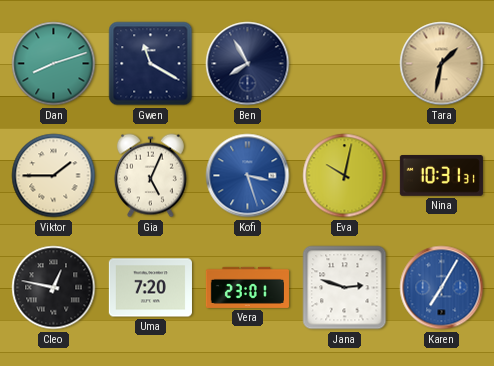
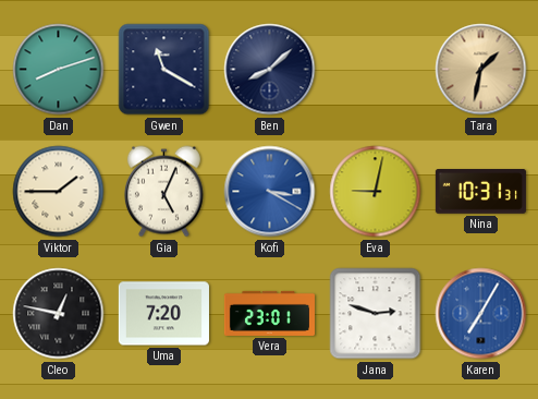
Ben: 7:55 -> 8:08
Kofi: 3:27 -> 3:20
Eva: 10:02 -> 9:02
